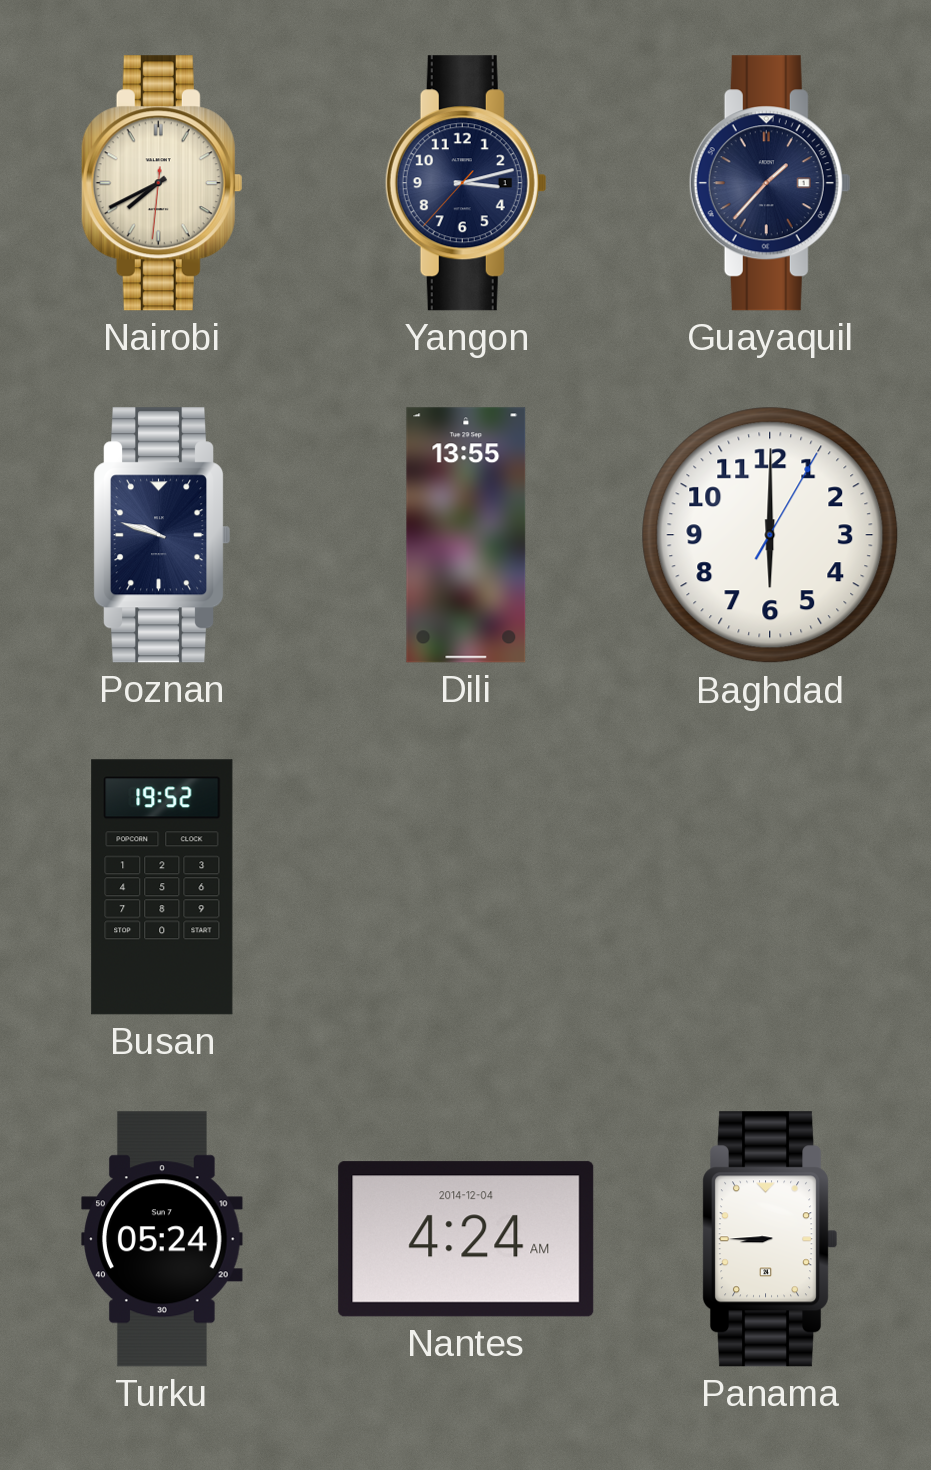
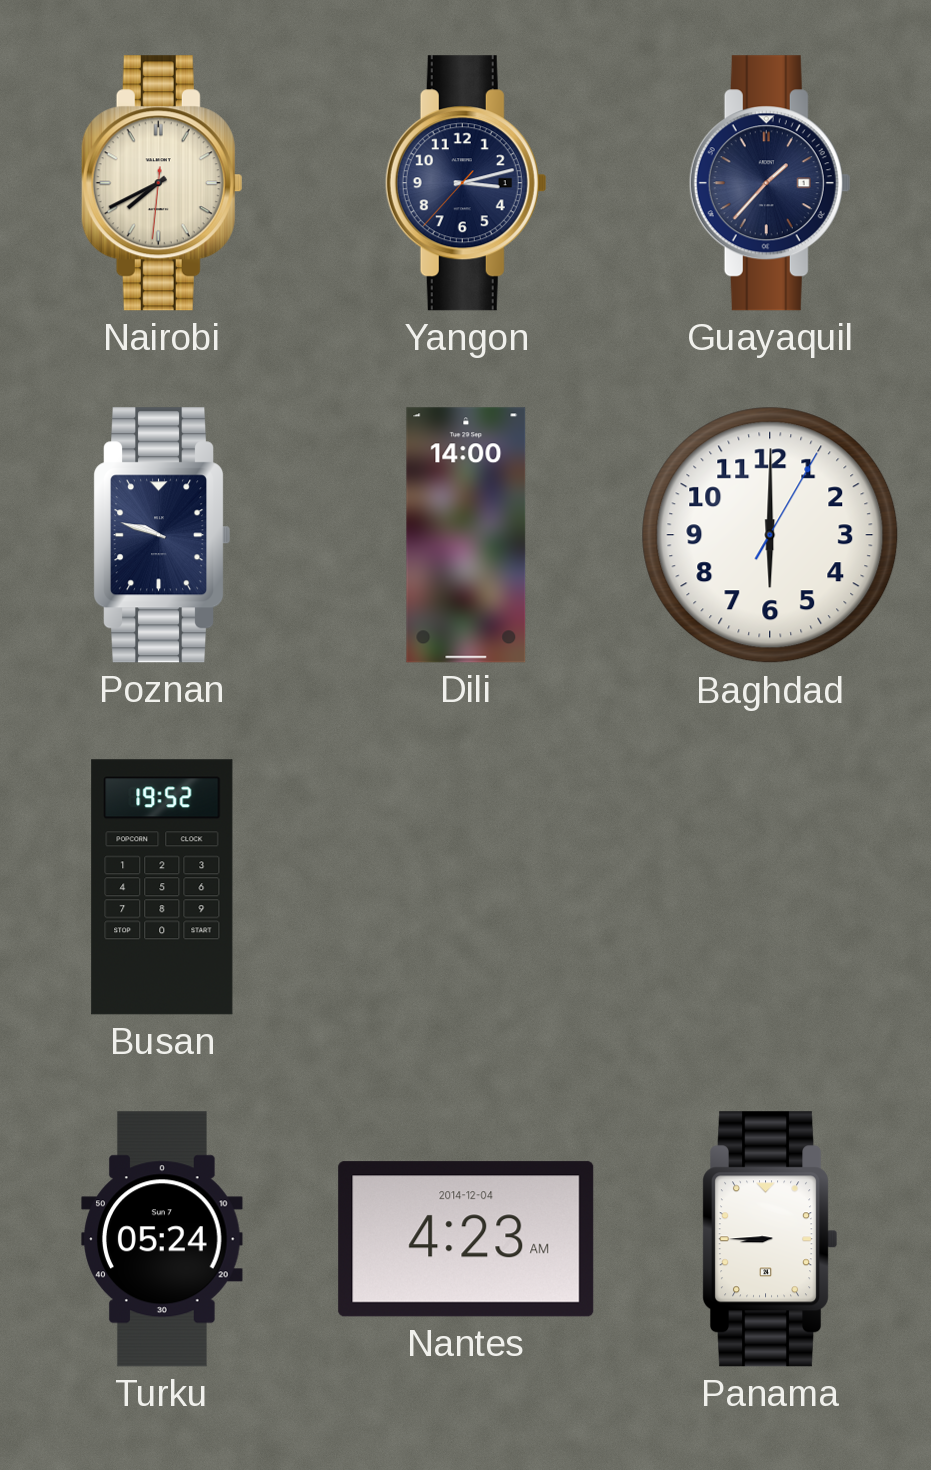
Dili: 13:55 -> 14:00
Nantes: 4:24 -> 4:23
